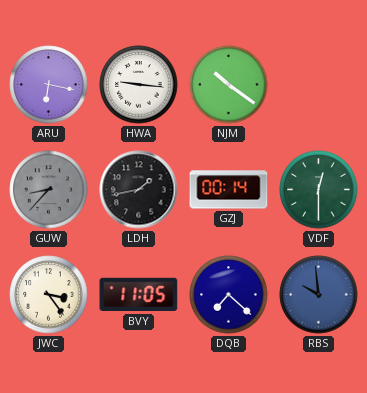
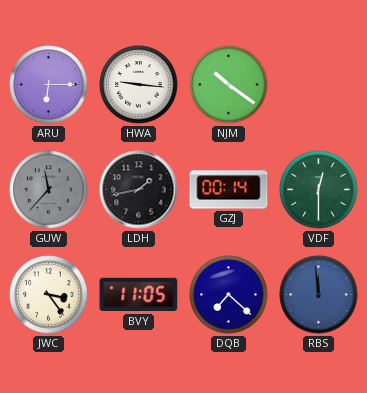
ARU: 6:17 -> 6:15
GUW: 8:37 -> 11:37
RBS: 9:59 -> 11:59
